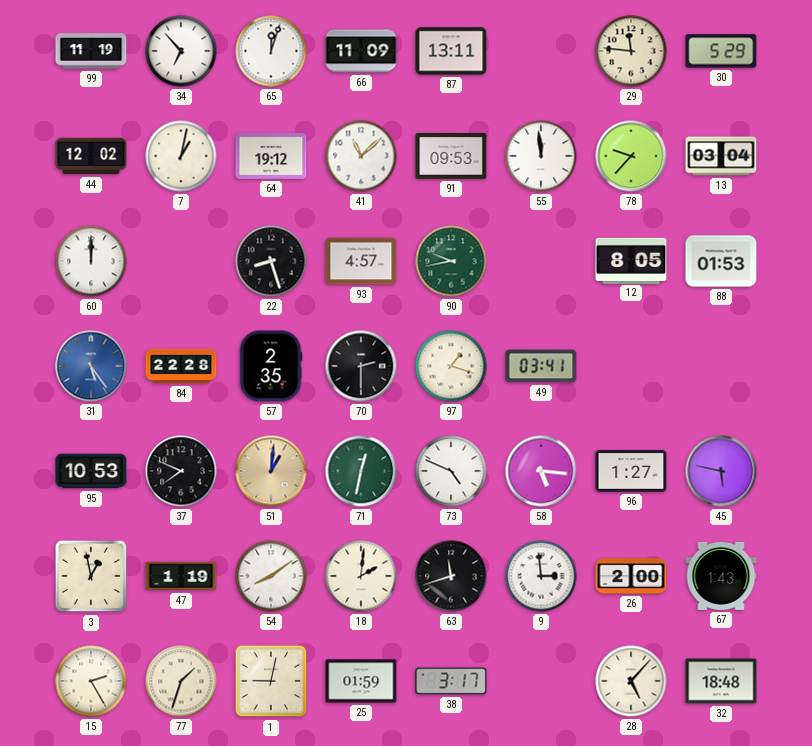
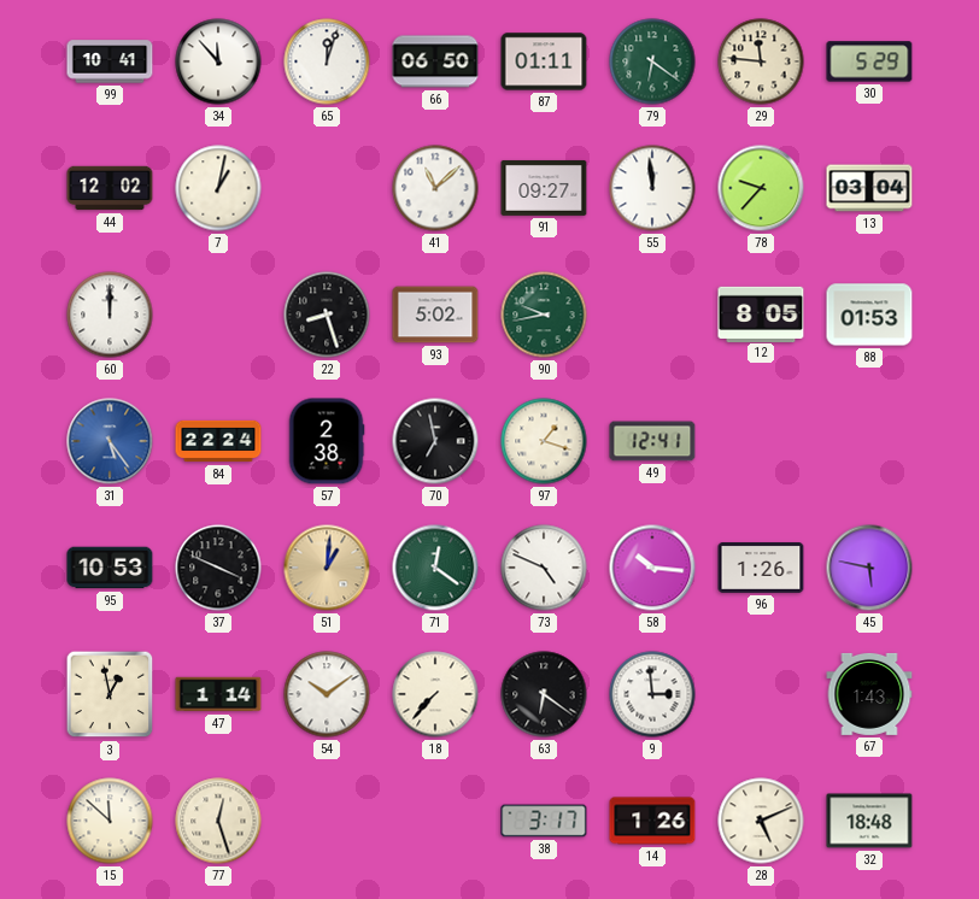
99: 11:19 -> 10:41
34: 6:53 -> 11:53
66: 11:09 -> 06:50
87: 13:11 -> 01:11
79: none -> 6:21
64: 19:12 -> none
91: 09:53 -> 09:27
93: 4:57 -> 5:02
84: 22:28 -> 22:24
57: 2:35 -> 2:38
70: 2:30 -> 6:58
49: 03:41 -> 12:41
37: 7:49 -> 3:49
71: 12:32 -> 12:21
58: 5:16 -> 10:16
96: 1:27 -> 1:26
47: 1:19 -> 1:14
54: 8:09 -> 10:09
18: 2:01 -> 7:37
63: 11:42 -> 6:21
26: 2:00 -> none
15: 2:25 -> 11:52
77: 1:33 -> 12:27
1: 9:02 -> none
25: 01:59 -> none
14: none -> 1:26
28: 5:07 -> 5:11
